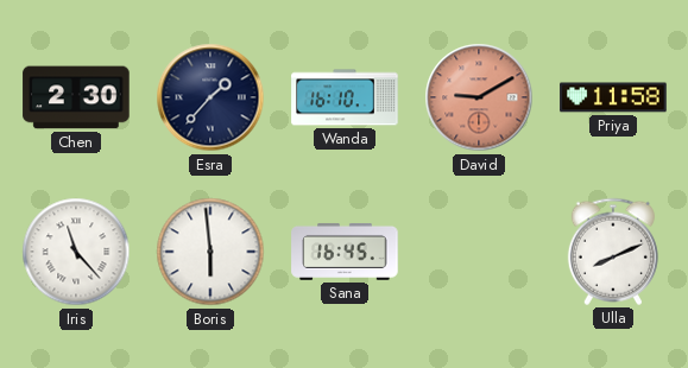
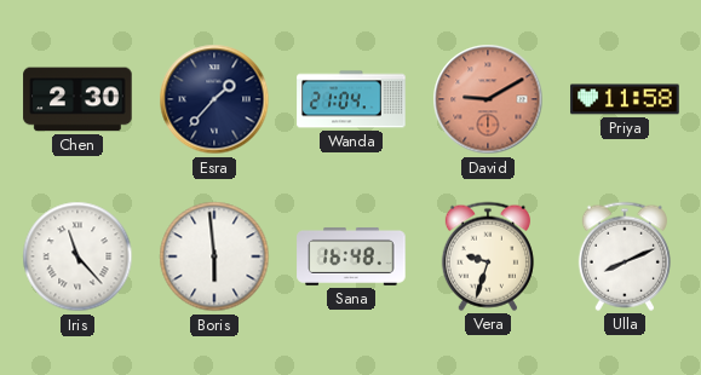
Wanda: 16:10 -> 21:04
Sana: 16:45 -> 16:48
Vera: none -> 9:33
